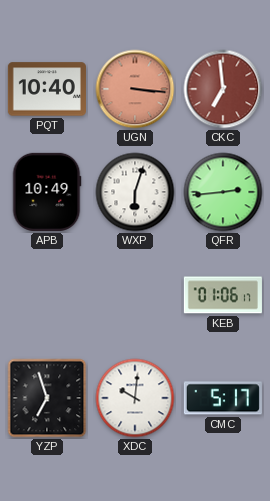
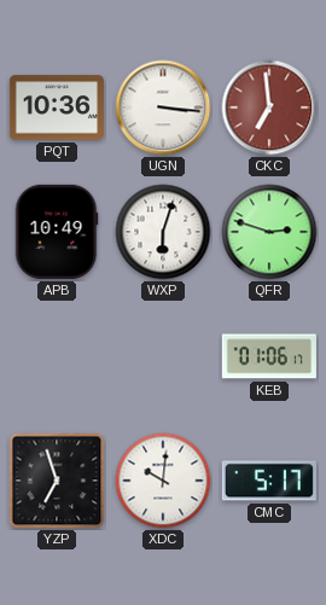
PQT: 10:40 -> 10:36
UGN dial: salmon -> white
QFR: 2:44 -> 2:48
